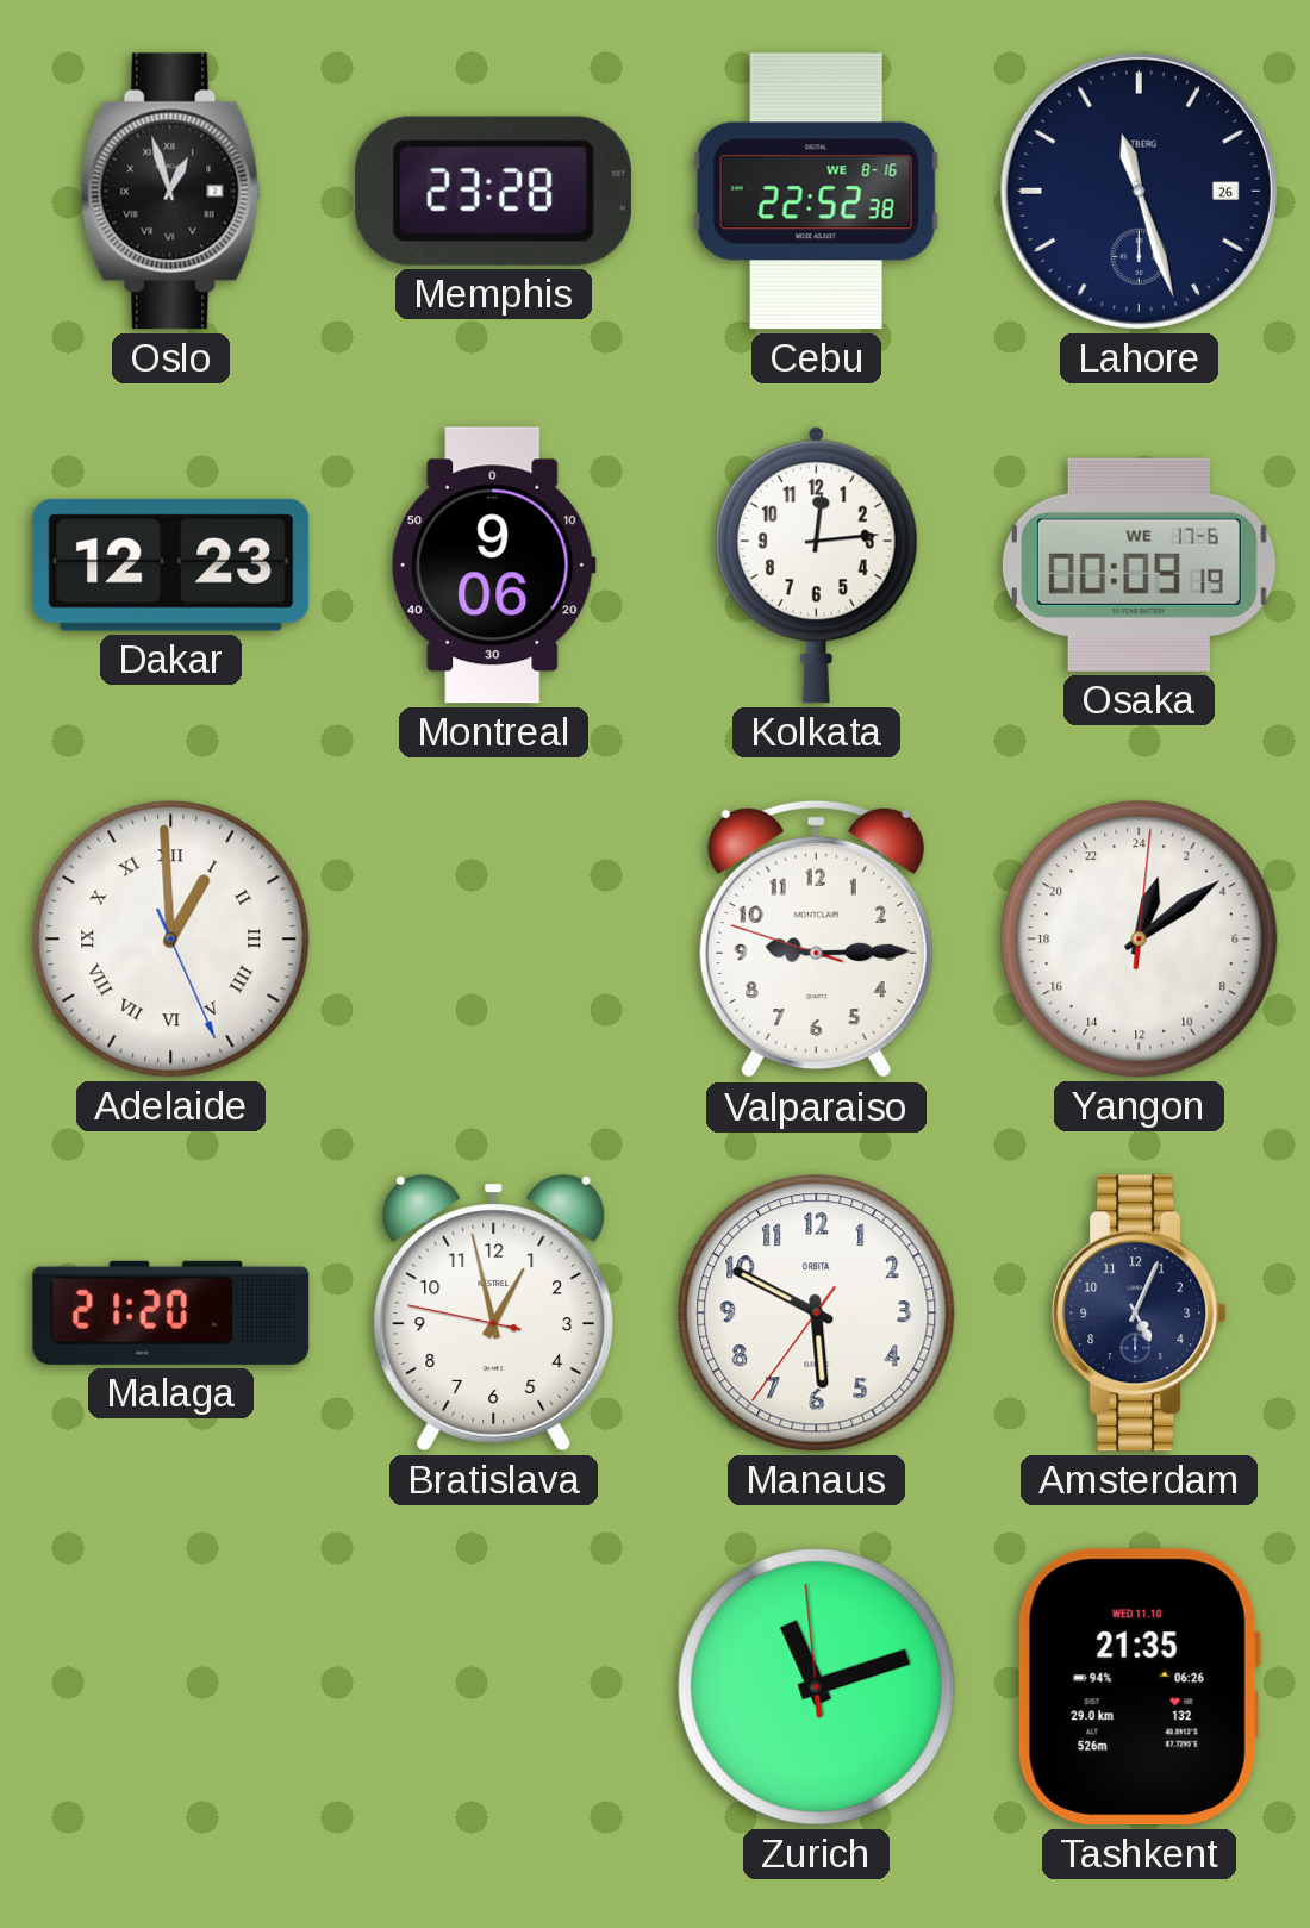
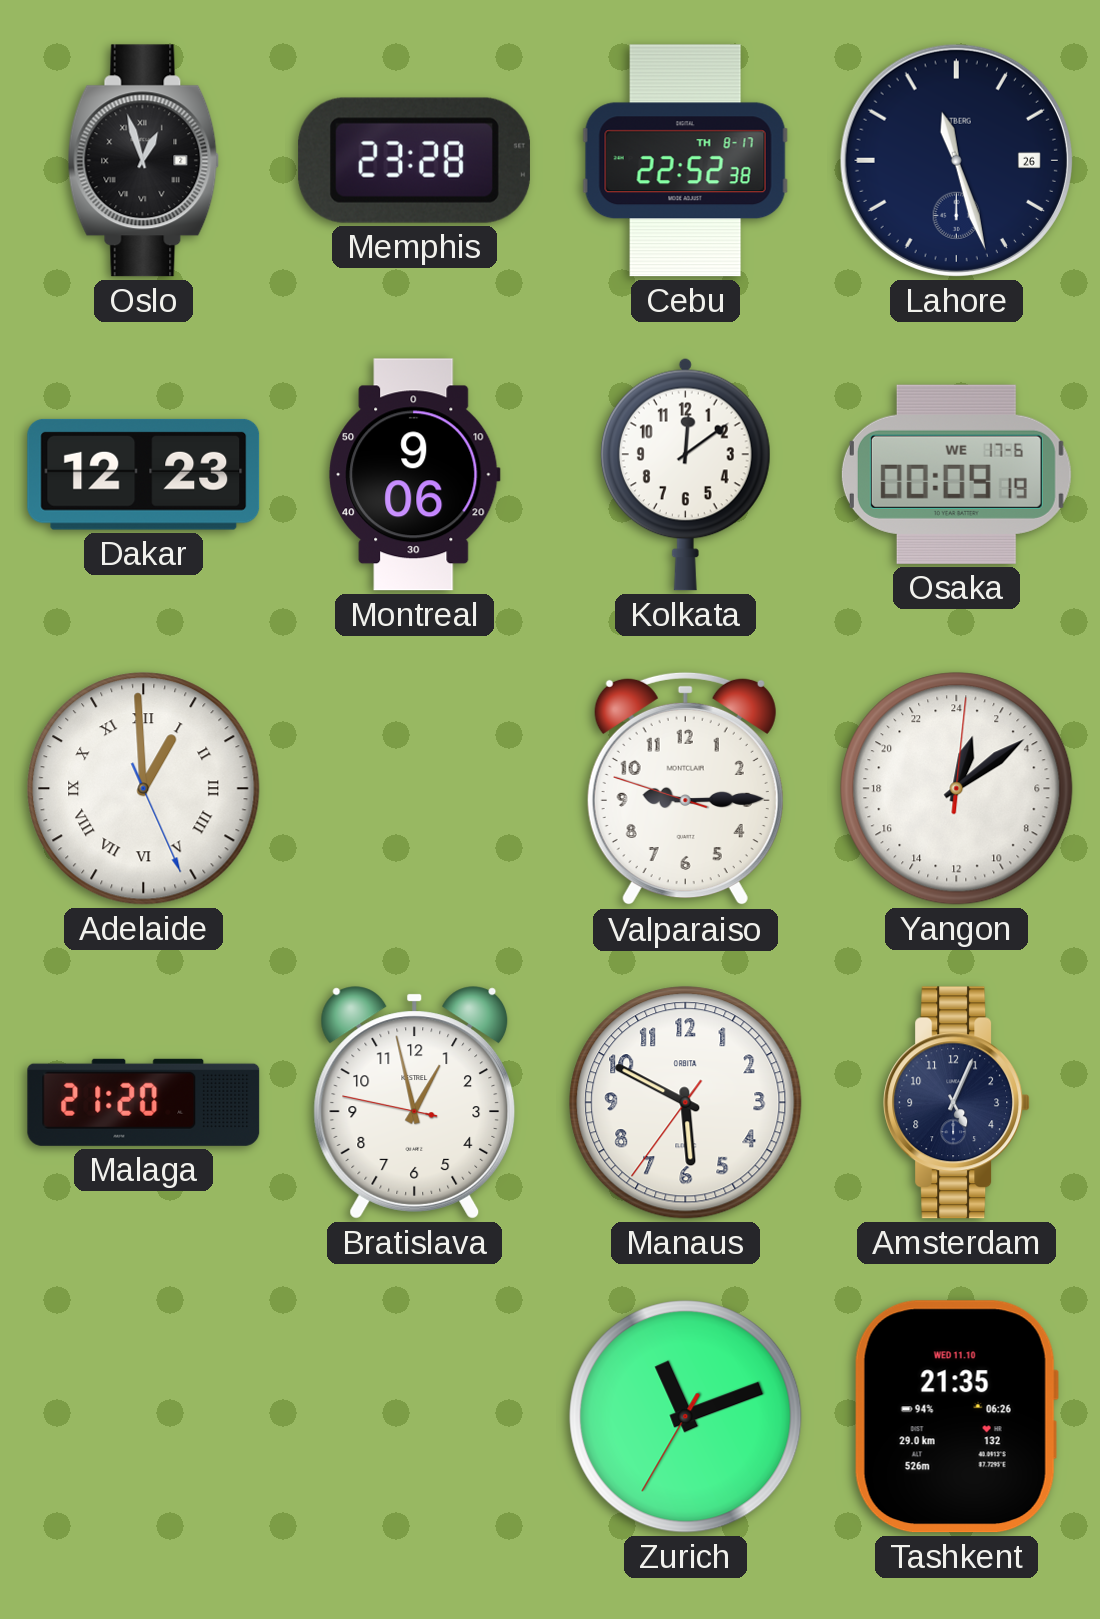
Cebu date: WE 8-16 -> TH 8-17
Kolkata: 12:14 -> 12:09
Zurich: 11:11:59 -> 11:11:35
